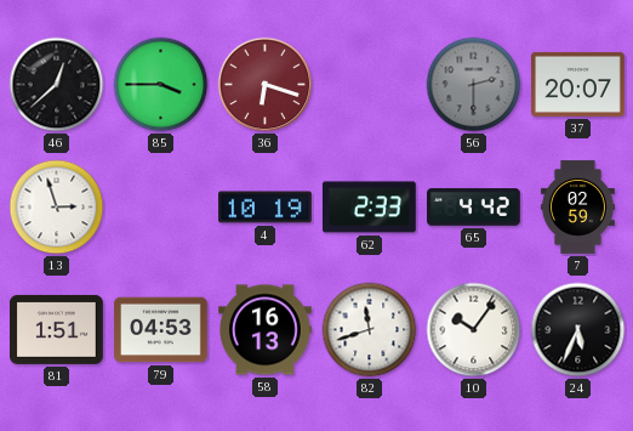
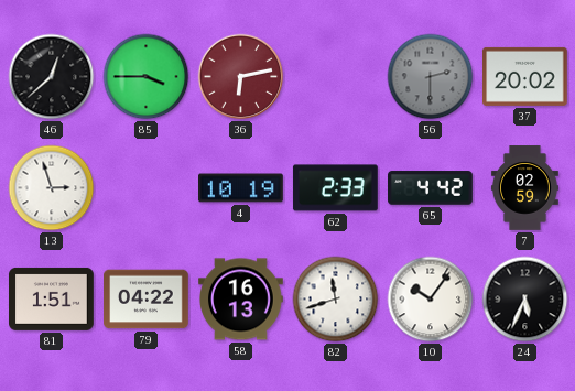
36: 6:18 -> 6:13
37: 20:07 -> 20:02
79: 04:53 -> 04:22
